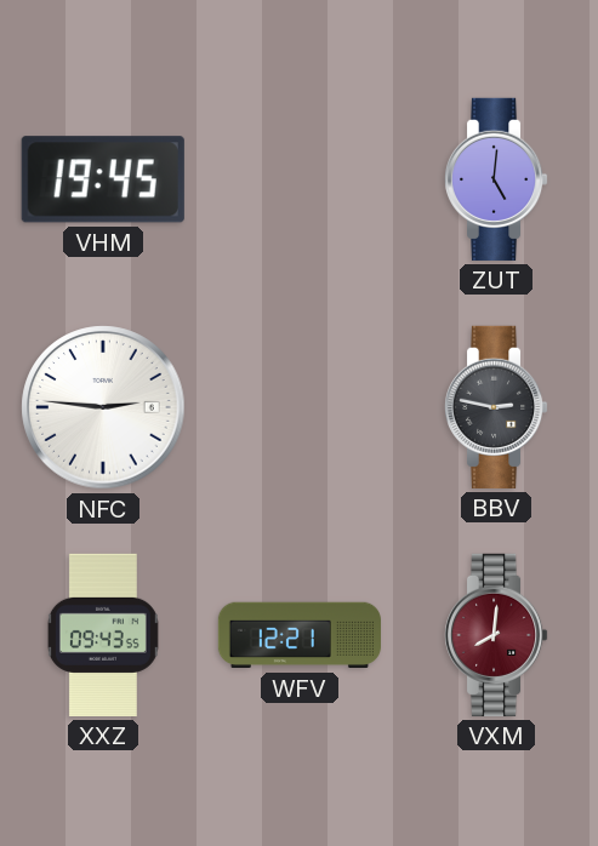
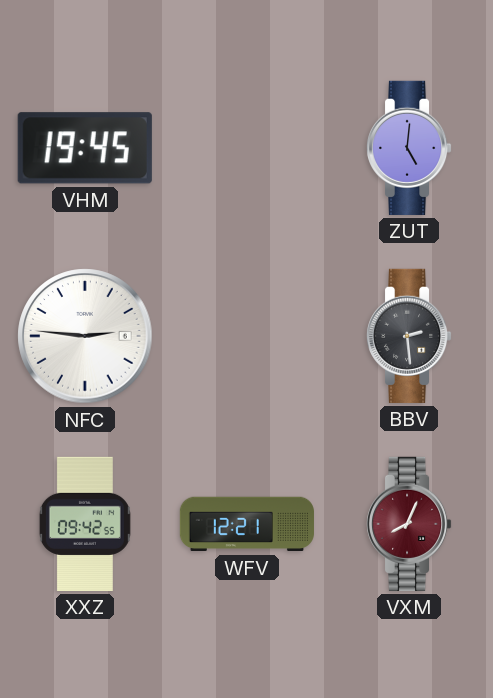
BBV: 2:47 -> 2:29
XXZ: 09:43 -> 09:42
VXM: 8:01 -> 8:04
